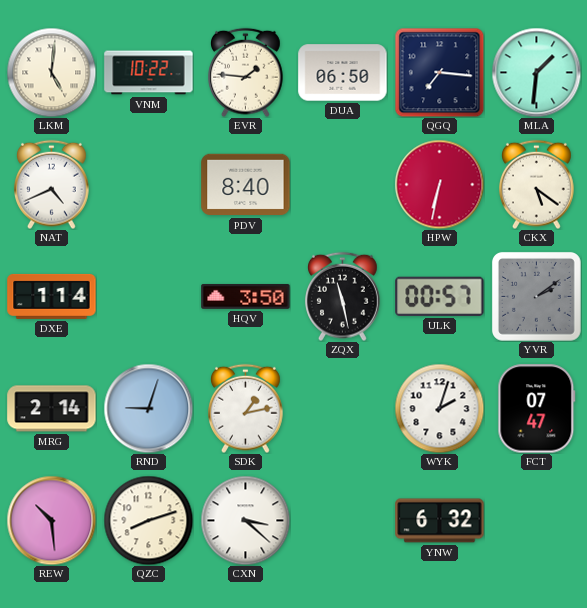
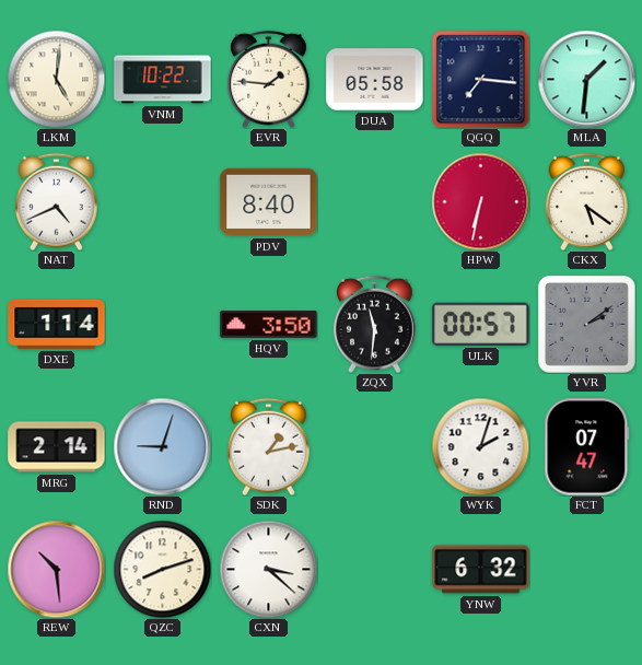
DUA: 06:50 -> 05:58
ZQX: 11:28 -> 11:31
